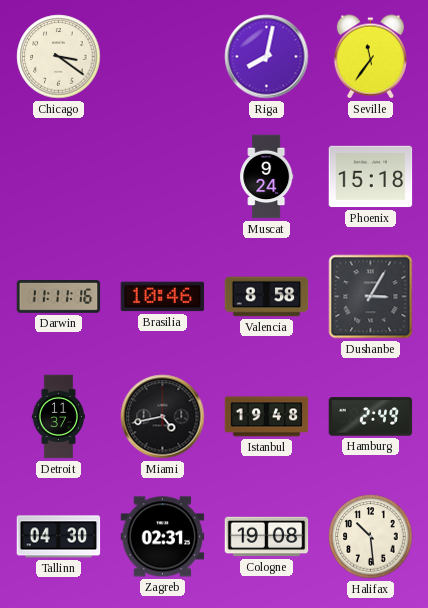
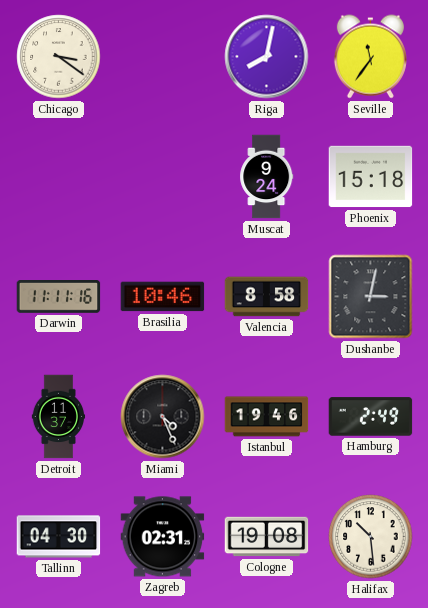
Dushanbe: 3:05 -> 3:02
Miami: 4:43 -> 4:26
Istanbul: 19:48 -> 19:46
